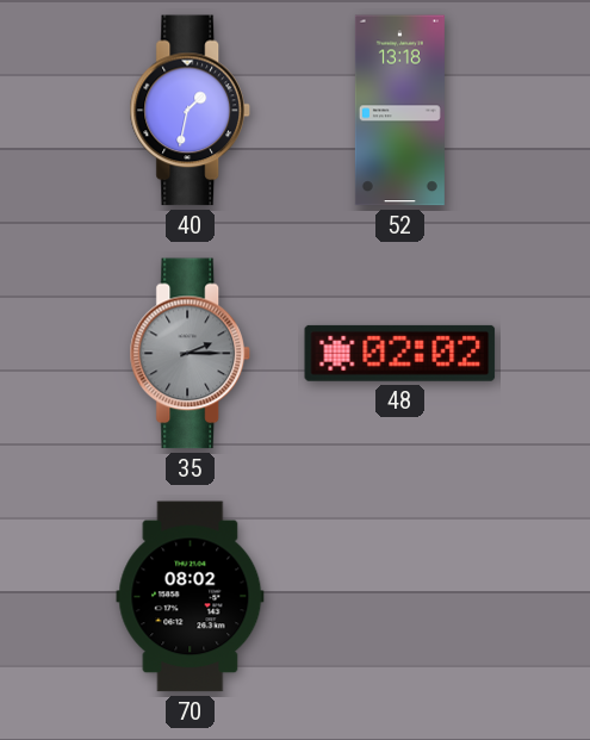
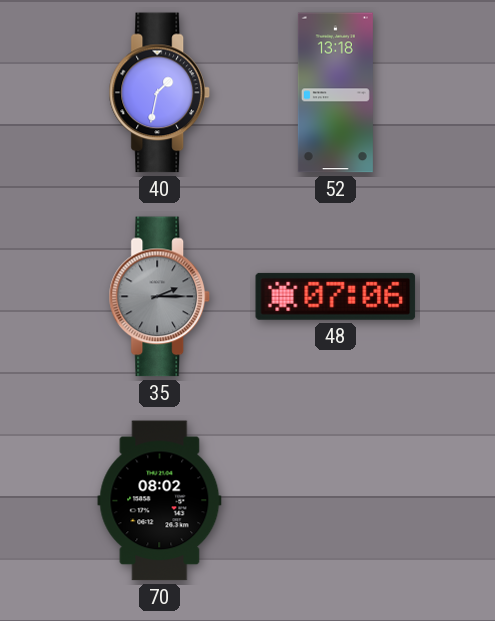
48: 02:02 -> 07:06
